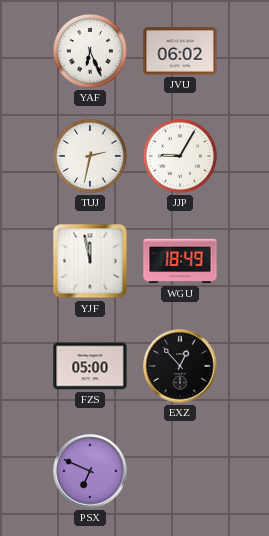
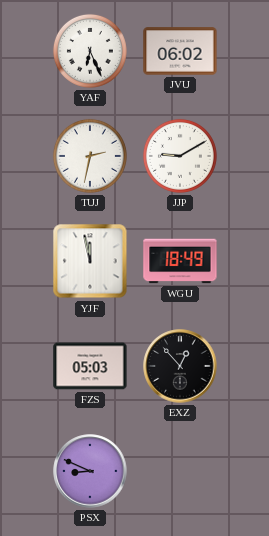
JJP: 9:05 -> 9:10
FZS: 05:00 -> 05:03
PSX: 6:49 -> 8:49
